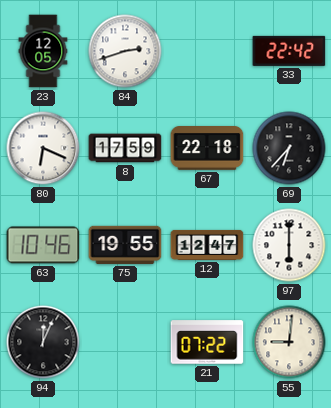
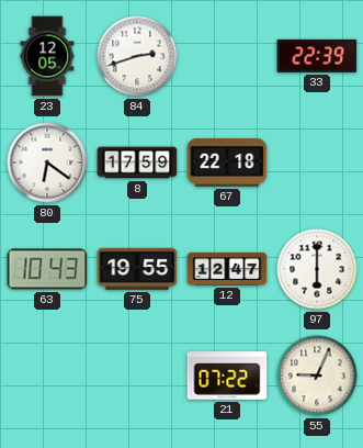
33: 22:42 -> 22:39
80: 6:19 -> 6:21
69: 6:37 -> none
63: 10:46 -> 10:43
94: 12:04 -> none
55: 9:01 -> 9:04
